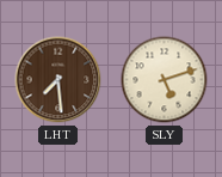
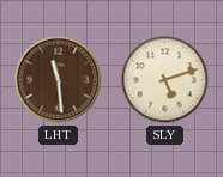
LHT: 7:29 -> 11:29
